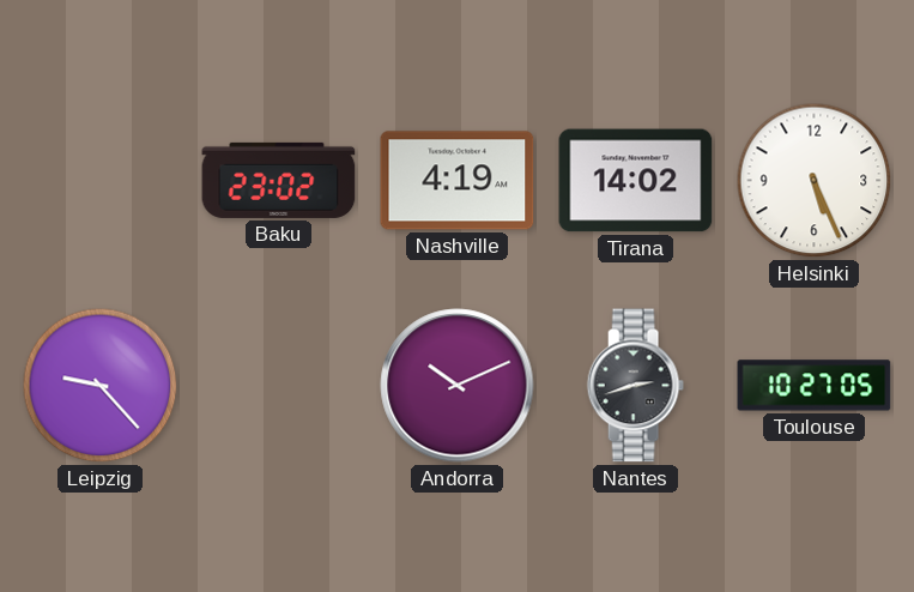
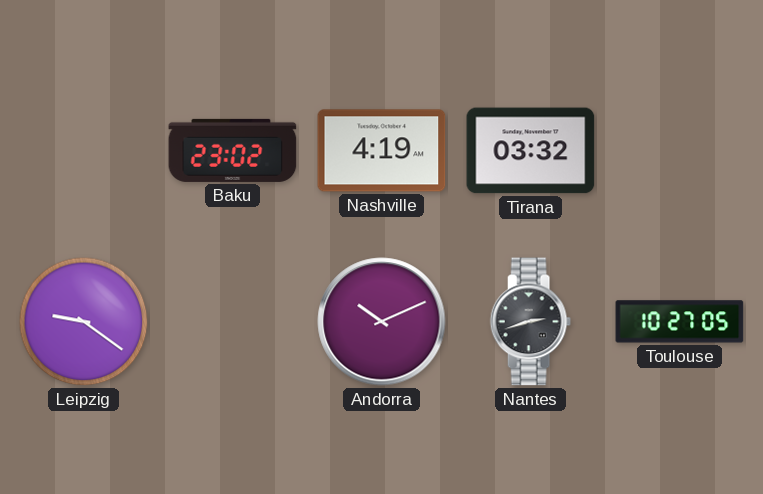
Tirana: 14:02 -> 03:32
Helsinki: 5:26 -> none
Leipzig: 9:23 -> 9:21
